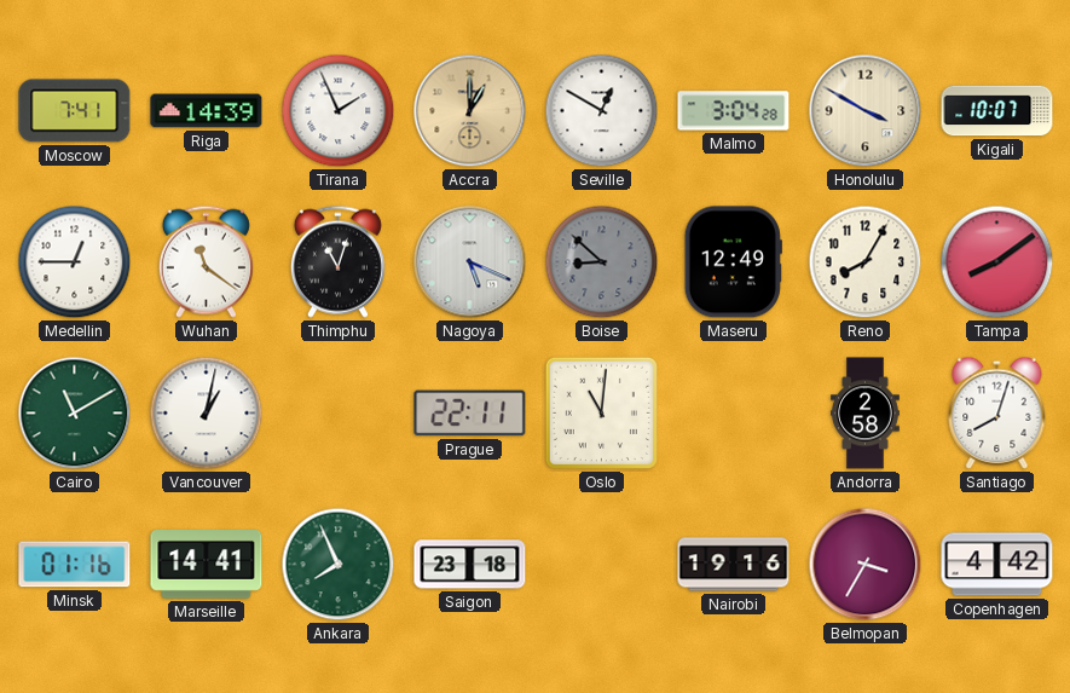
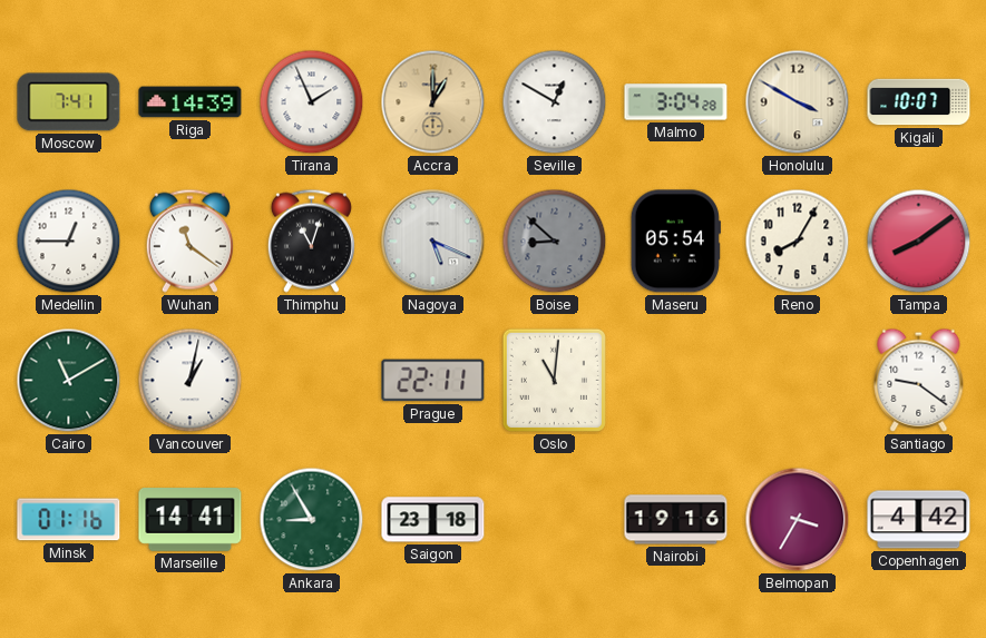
Maseru: 12:49 -> 05:54
Andorra: 2:58 -> none
Santiago: 8:03 -> 9:21
Ankara: 7:56 -> 8:55
